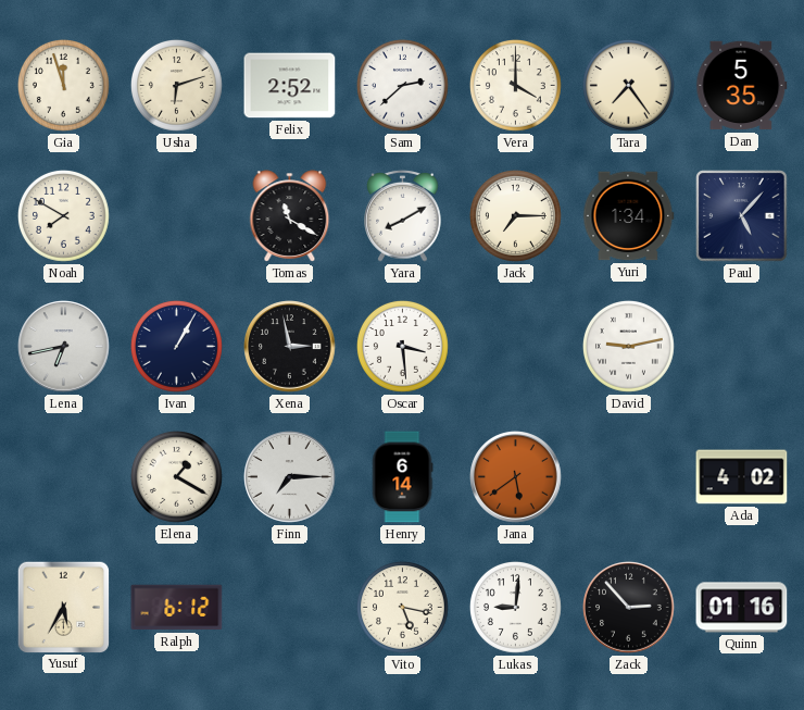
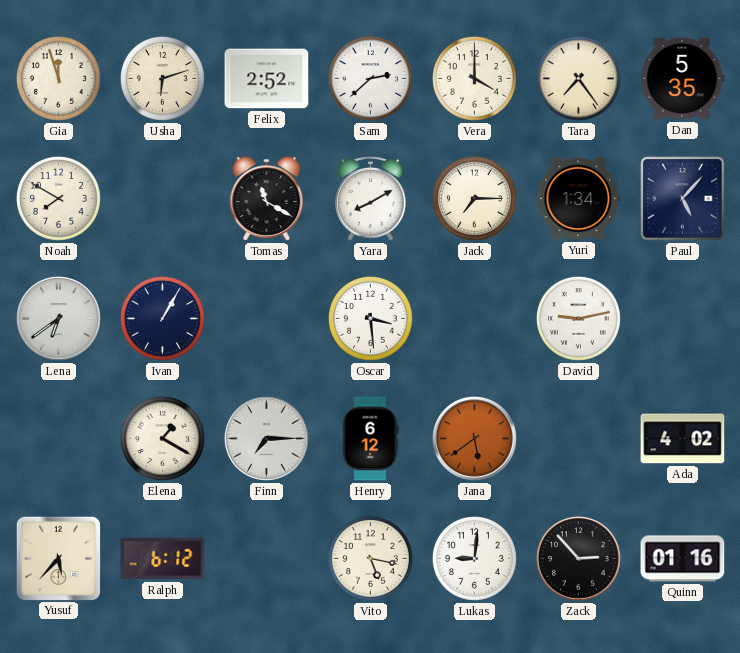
Lena: 6:43 -> 6:39
Xena: 2:58 -> none
Henry: 6:14 -> 6:12
Yusuf: 5:35 -> 5:37
